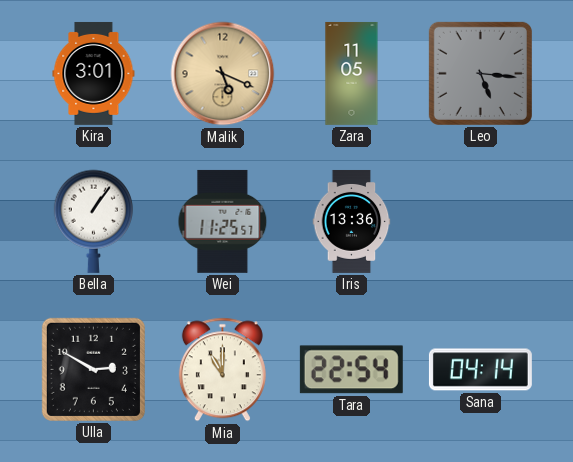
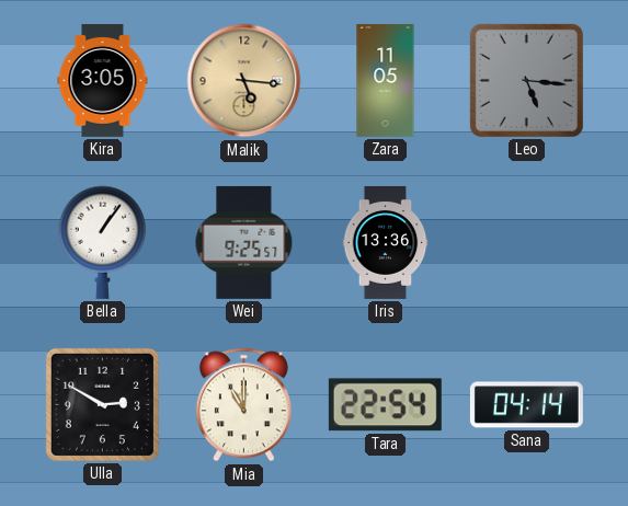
Kira: 3:01 -> 3:05
Malik: 5:19 -> 5:16
Wei: 11:25 -> 9:25
